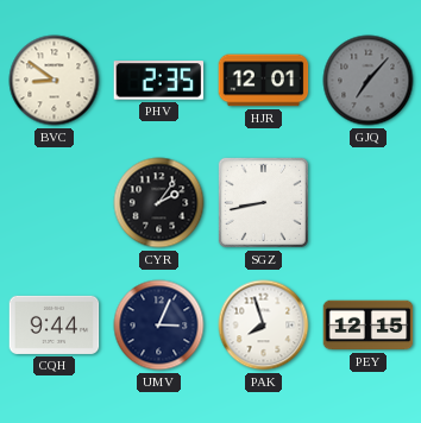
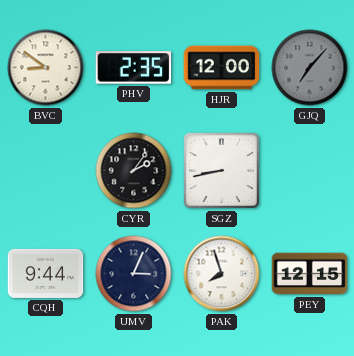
HJR: 12:01 -> 12:00
